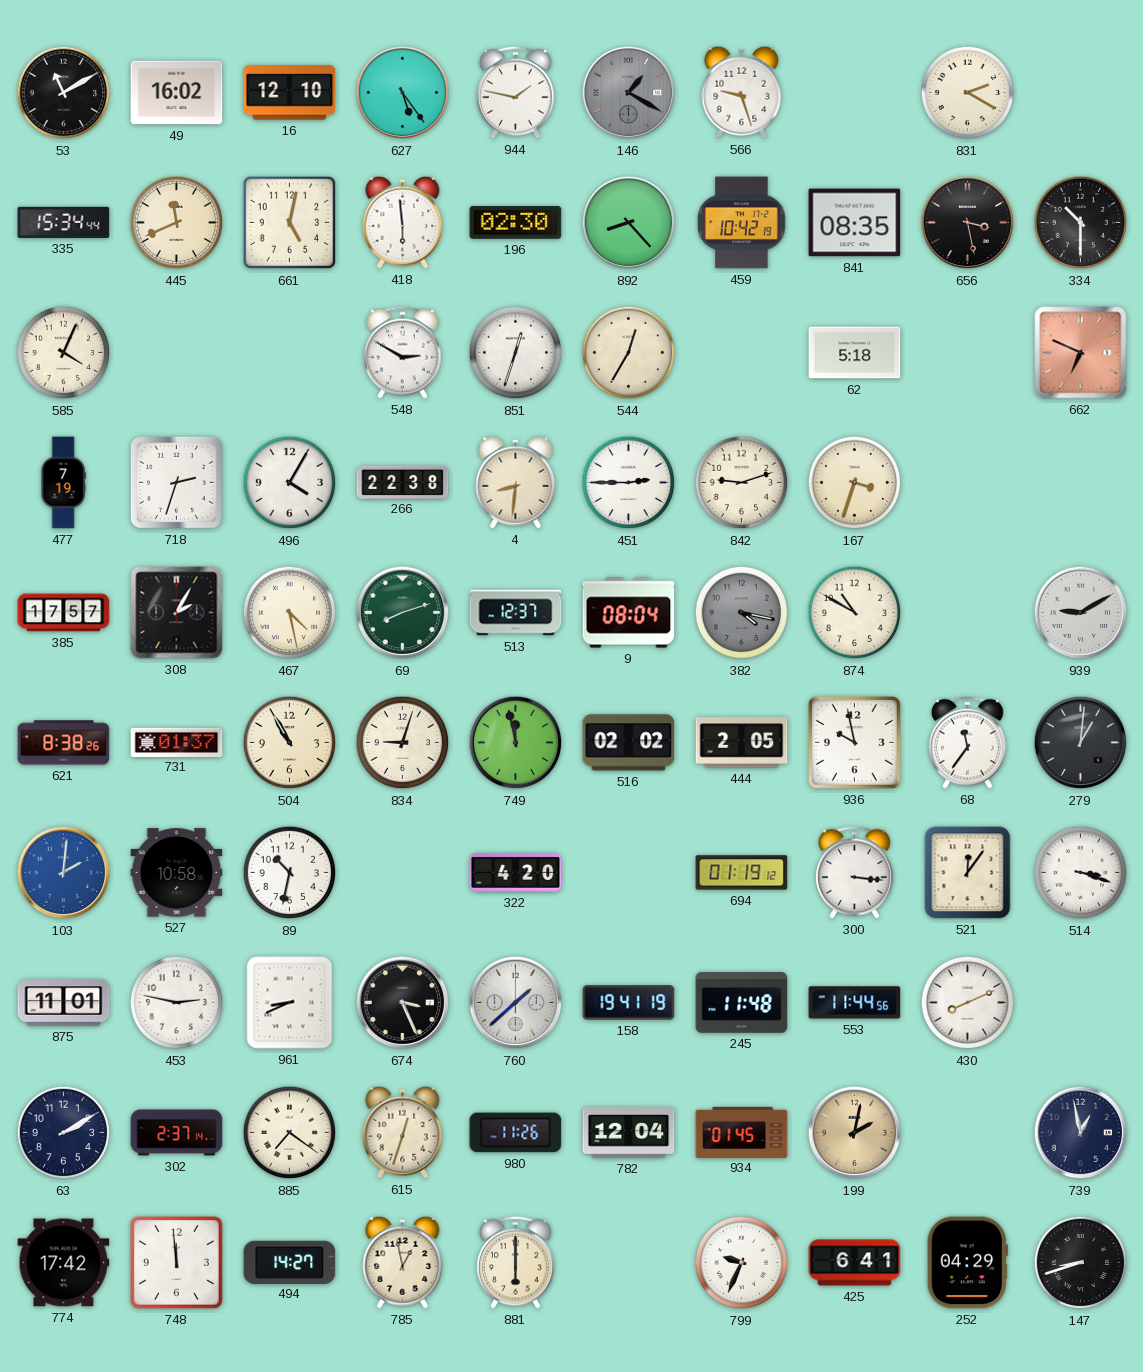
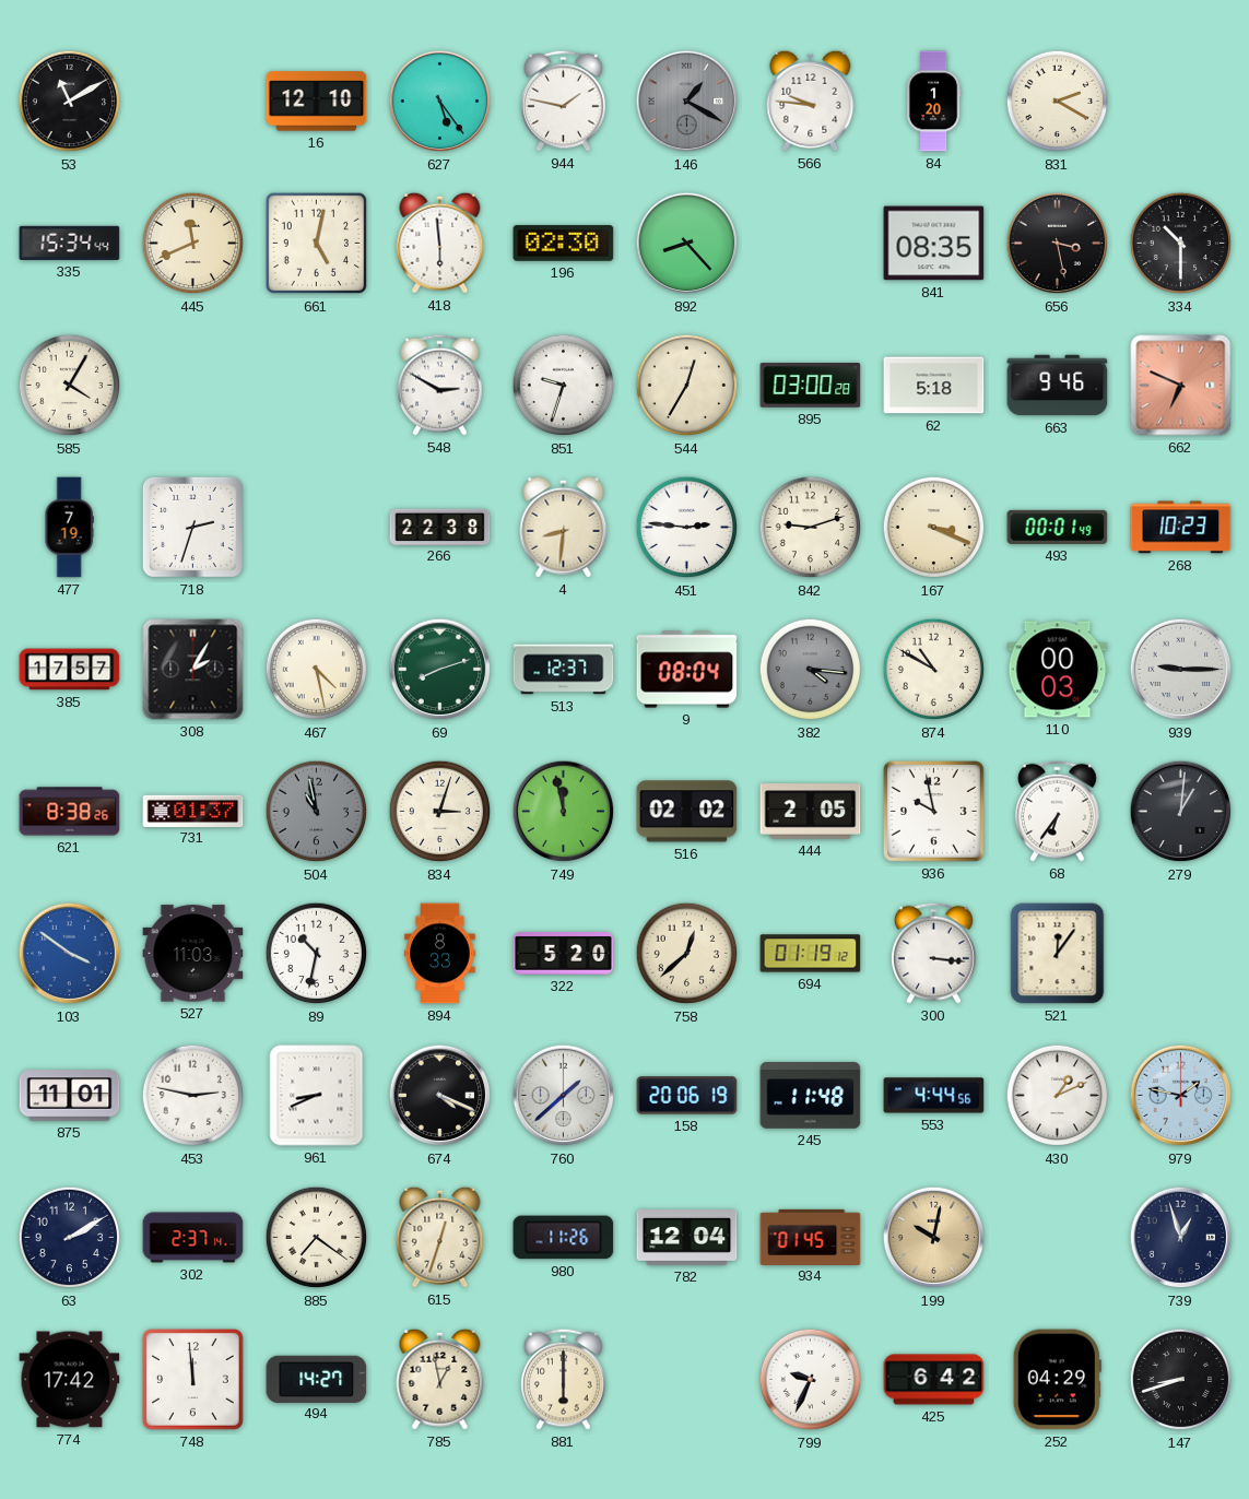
49: 16:02 -> none
566: 9:27 -> 9:46
84: none -> 1:20
459: 10:42 -> none
585: 4:04 -> 4:05
851: 12:33 -> 9:33
895: none -> 03:00
663: none -> 9:46
496: 4:05 -> none
451: 2:45 -> 2:46
167: 3:33 -> 3:19
493: none -> 00:01
268: none -> 10:23
382: 4:17 -> 4:16
110: none -> 00:03
939: 9:10 -> 9:15
504: 10:55 -> 10:58
504 dial: cream -> grey
834: 9:03 -> 3:03
68: 11:36 -> 6:36
103: 2:01 -> 3:51
527: 10:58 -> 11:03
894: none -> 8:33
322: 4:20 -> 5:20
758: none -> 12:38
514: 3:18 -> none
674: 3:26 -> 4:19
158: 19:41 -> 20:06
553: 11:44 -> 4:44
430: 8:11 -> 1:11
979: none -> 1:47
199: 2:02 -> 10:02
739: 12:58 -> 12:57
425: 6:41 -> 6:42
